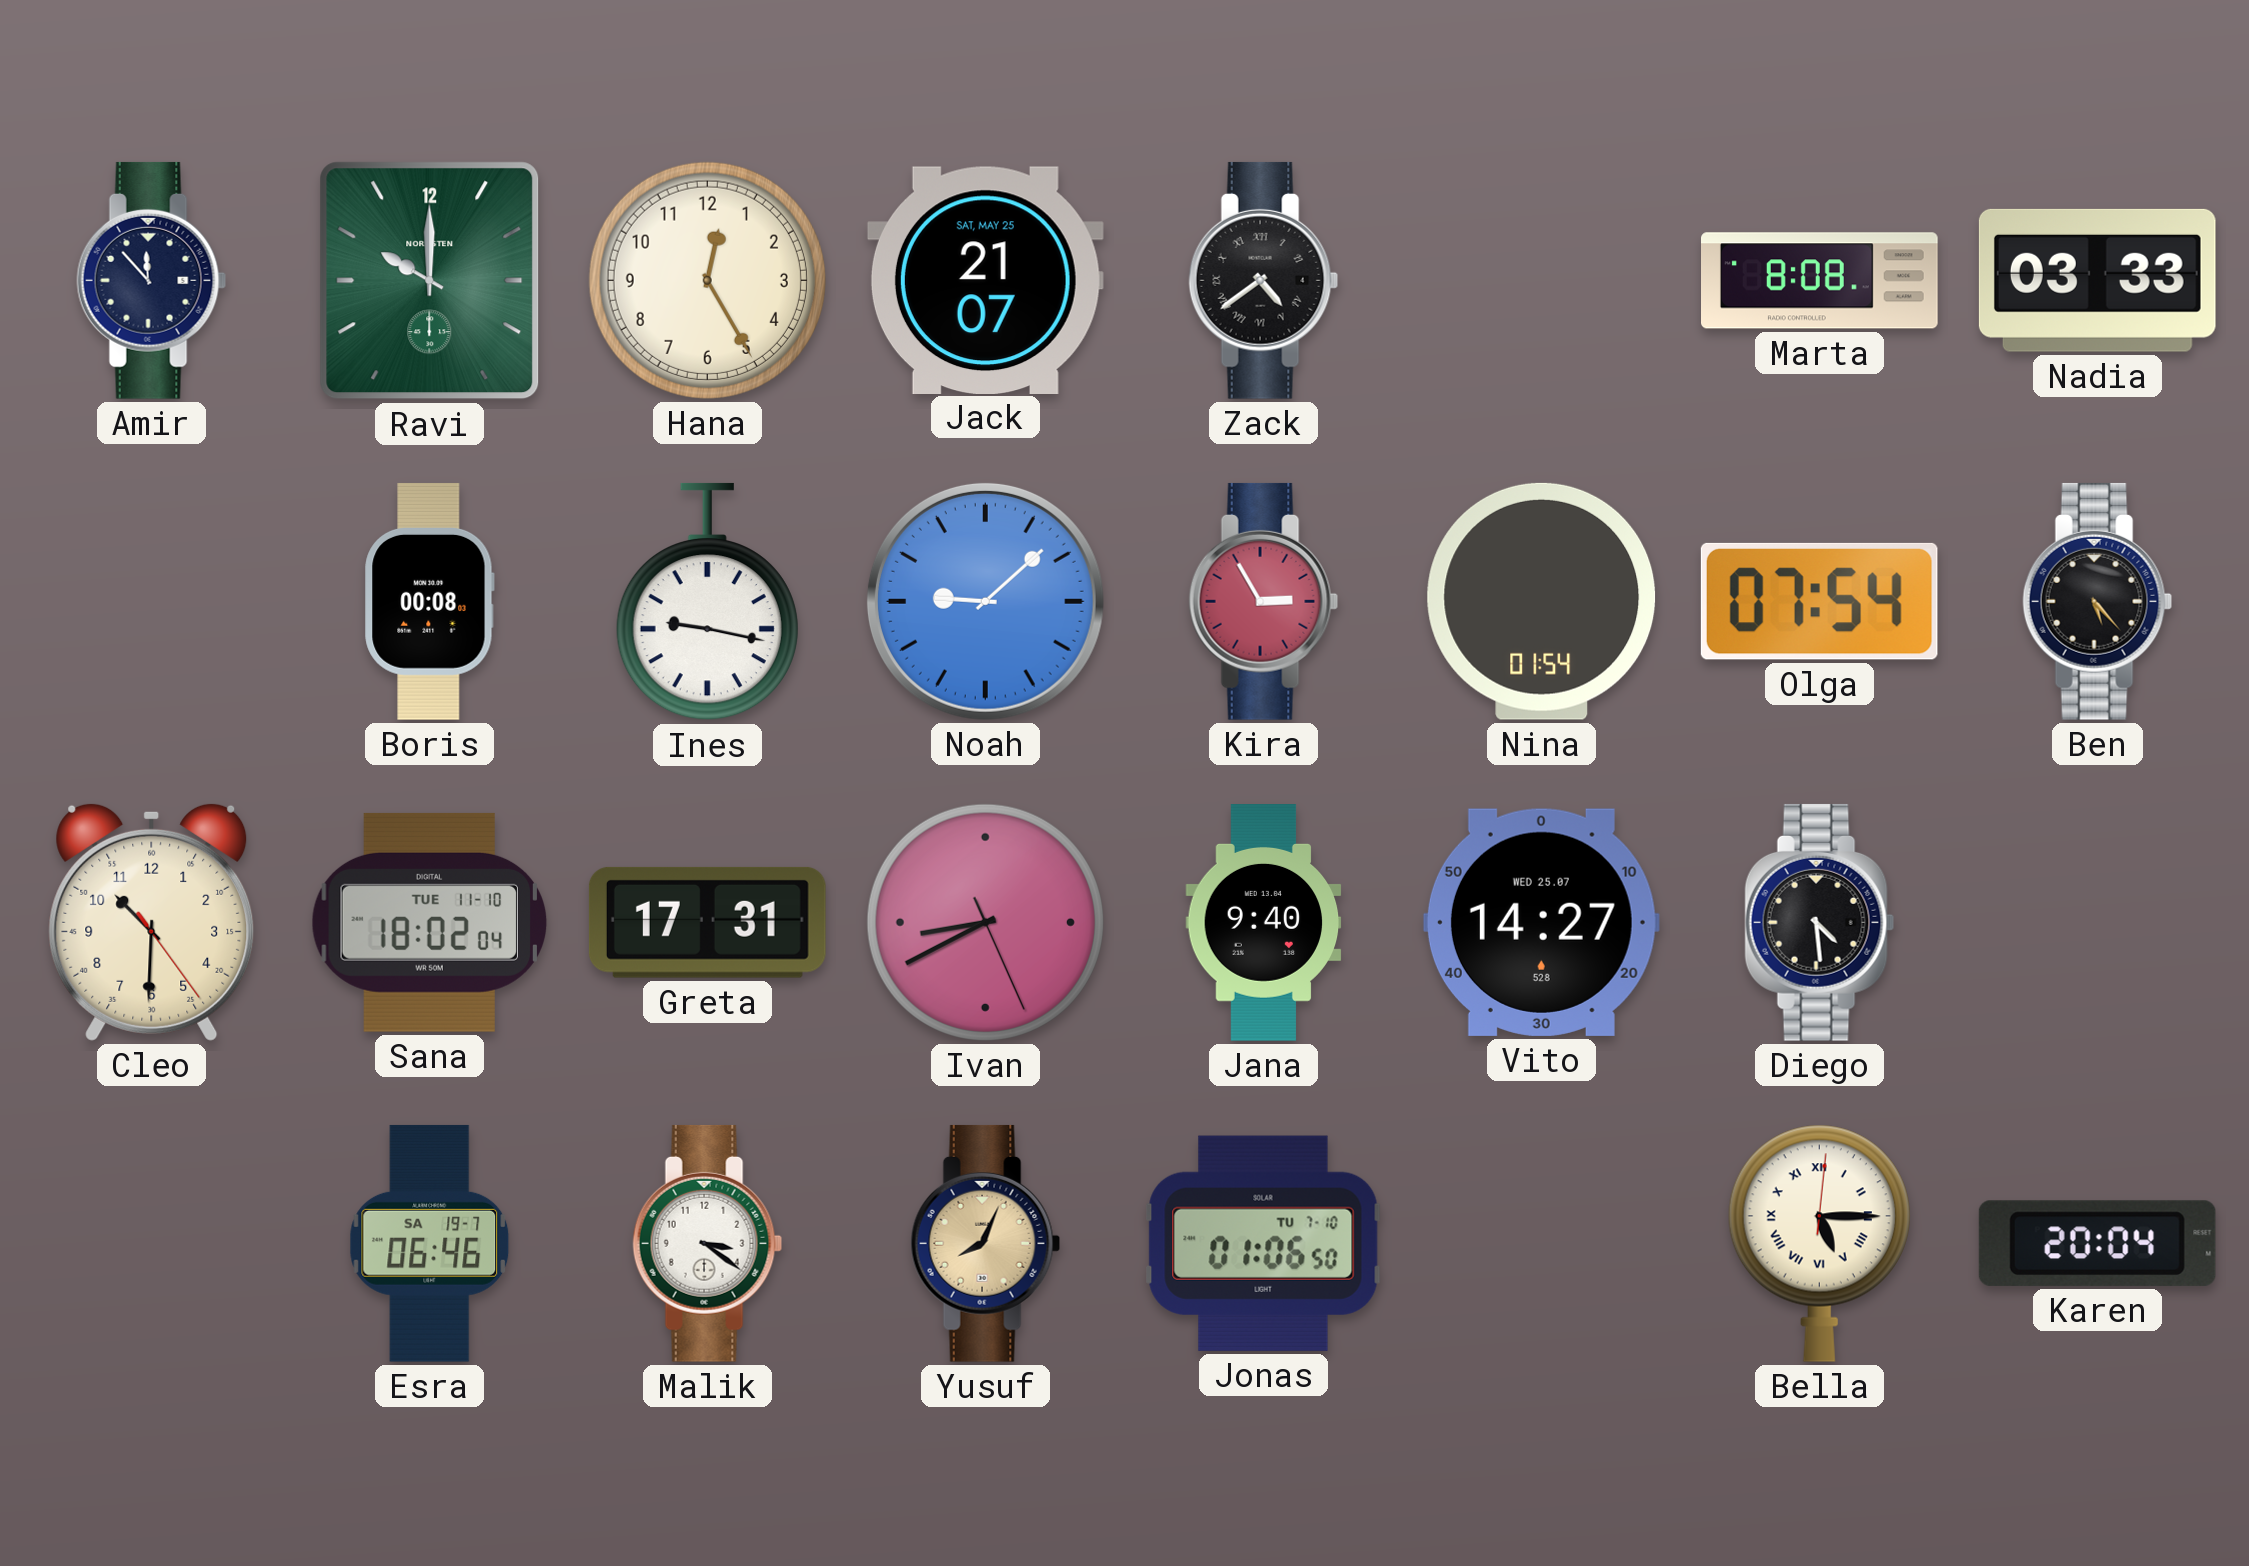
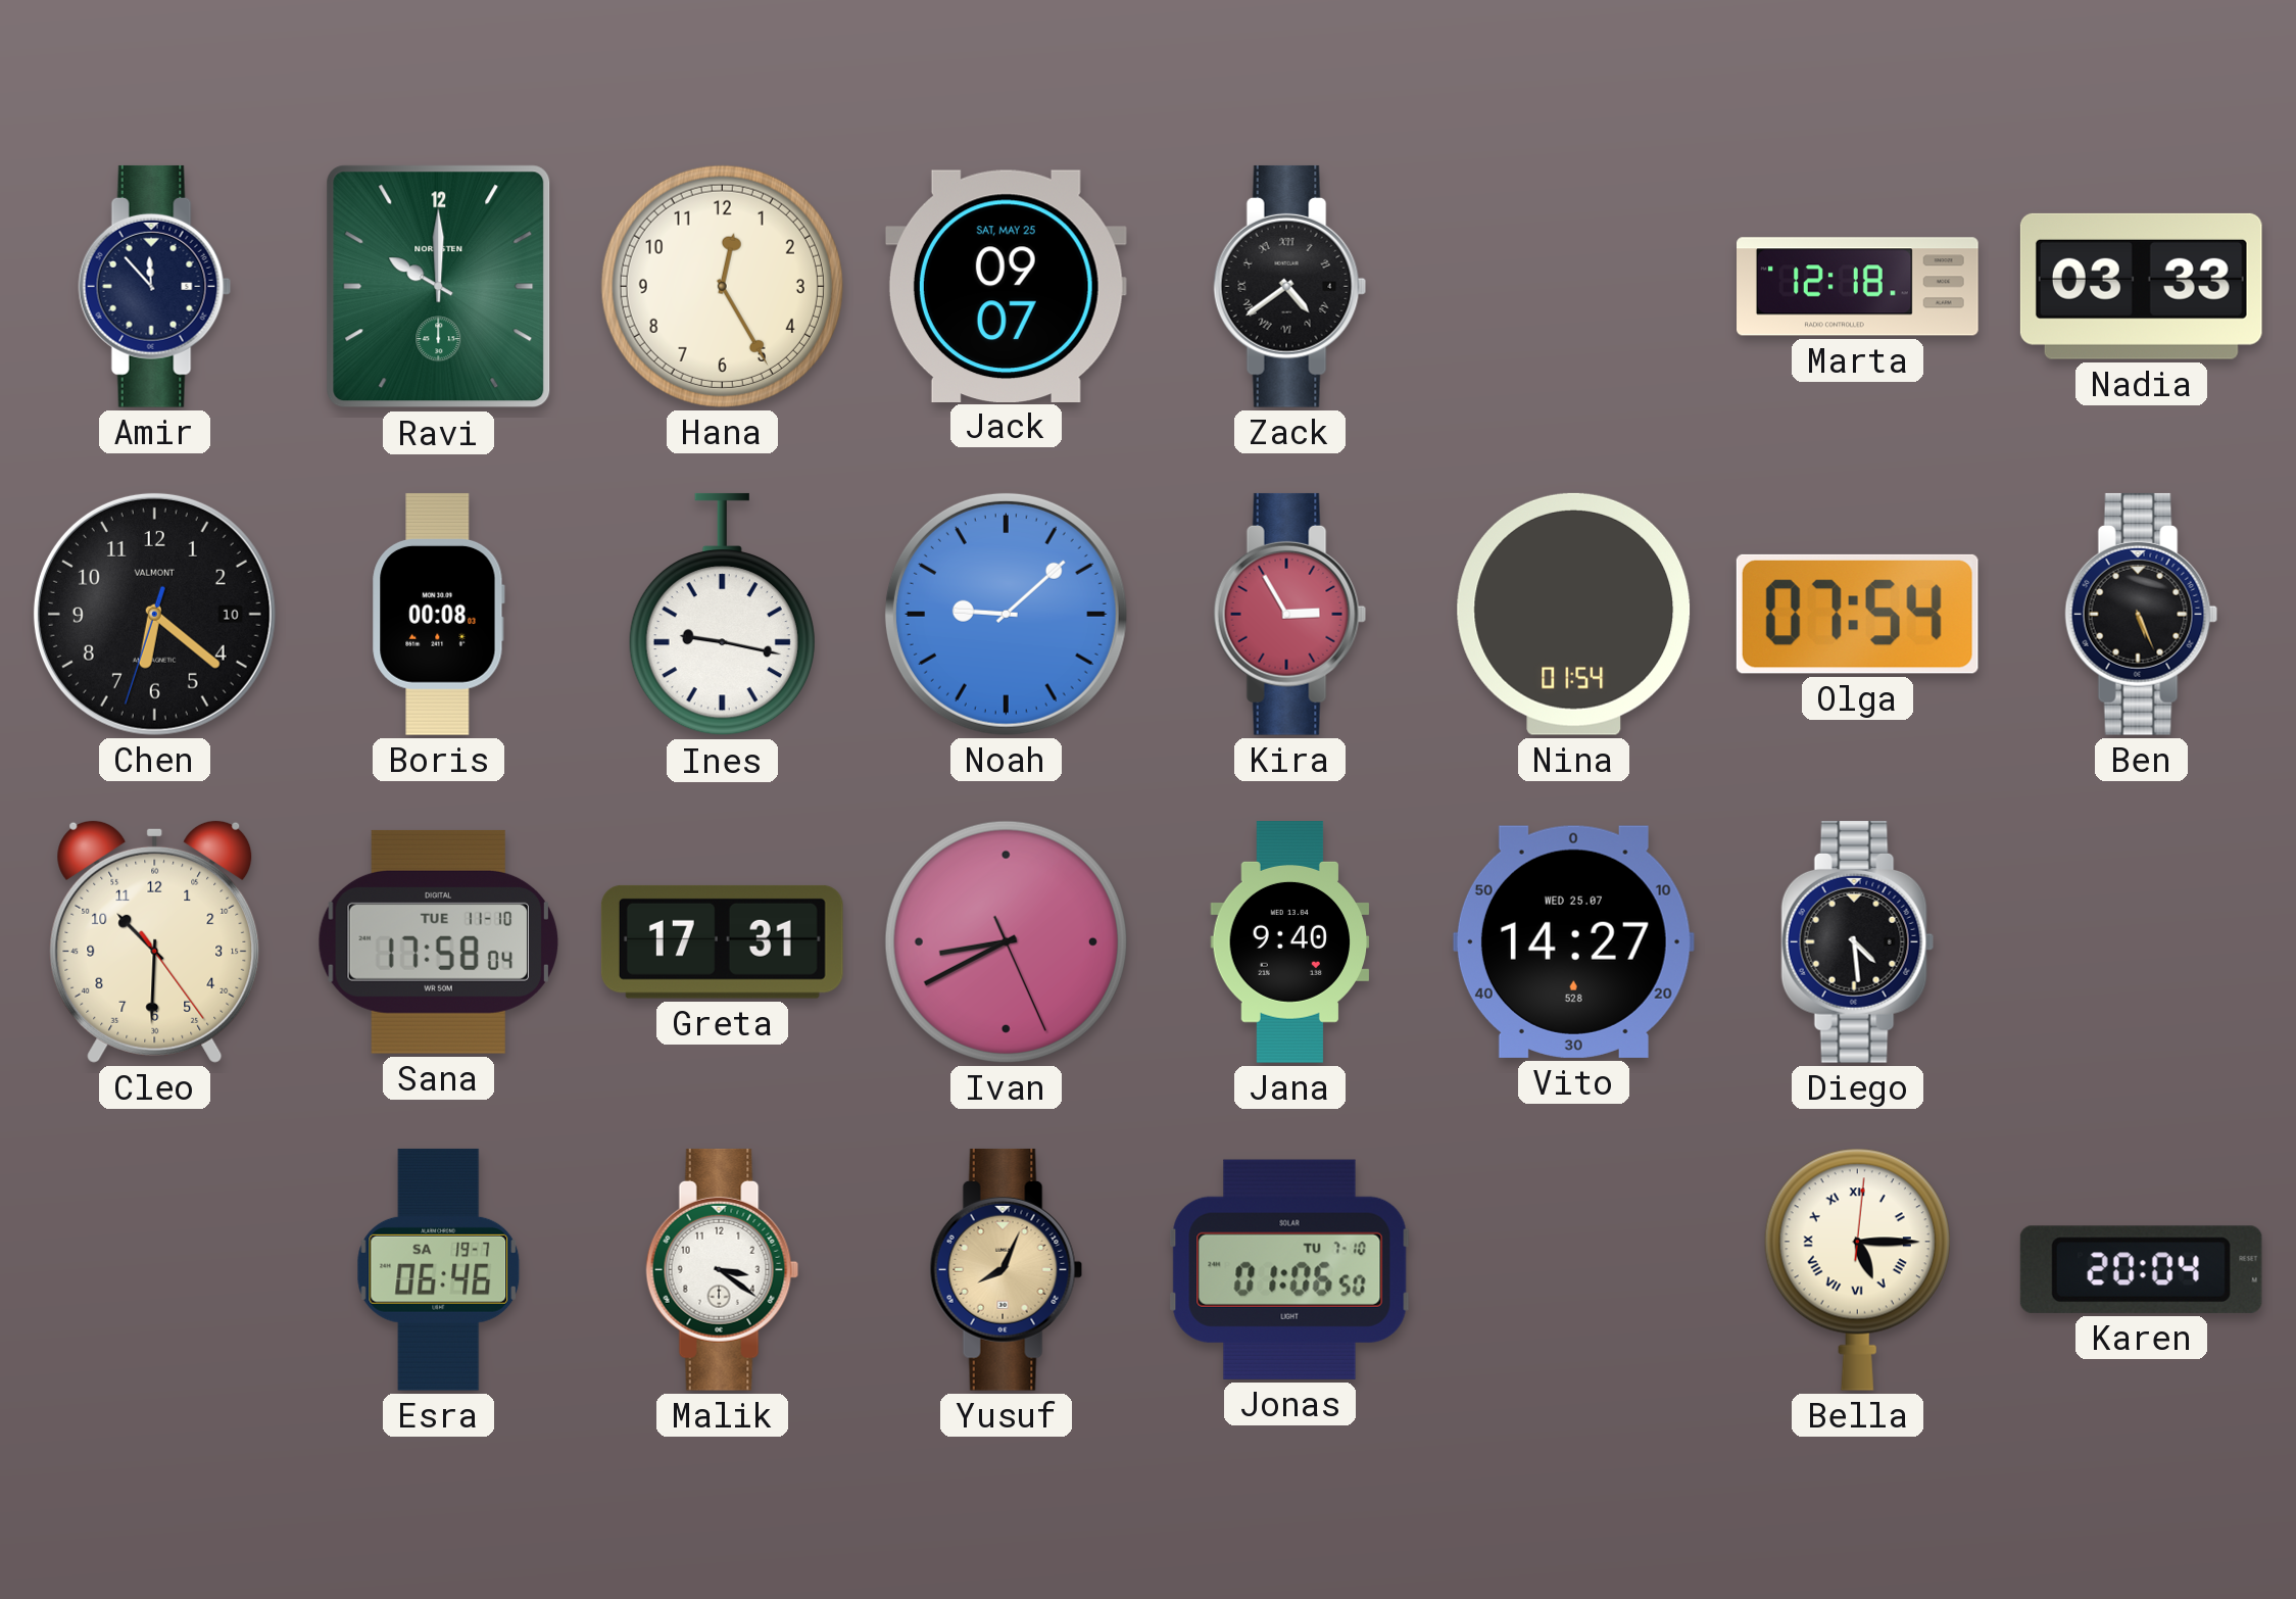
Jack: 21:07 -> 09:07
Marta: 8:08 -> 12:18
Chen: none -> 6:21
Ben: 5:23 -> 5:26
Sana: 18:02 -> 17:58
